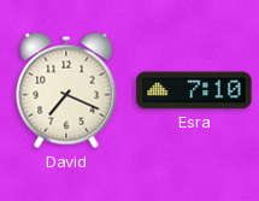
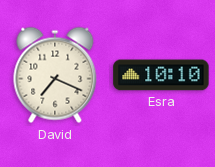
Esra: 7:10 -> 10:10
